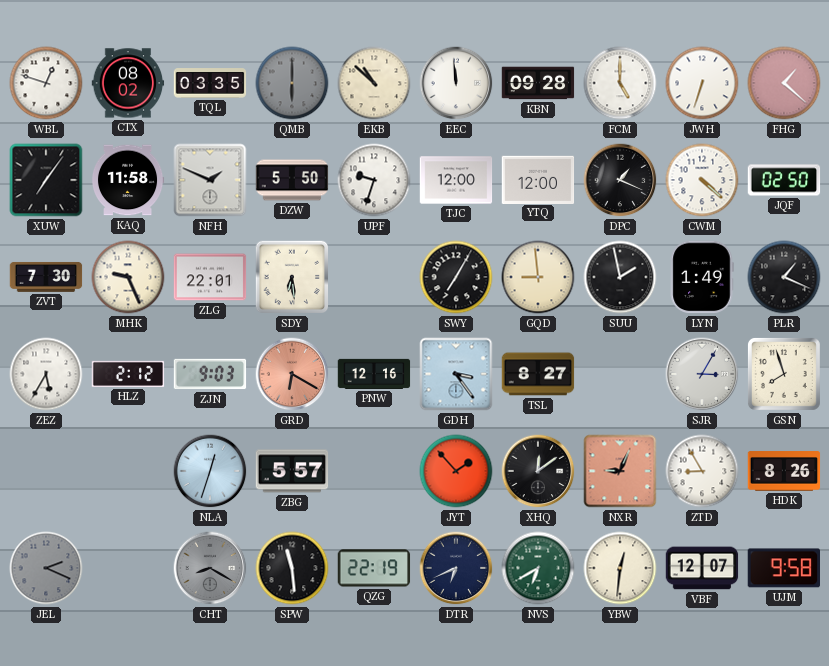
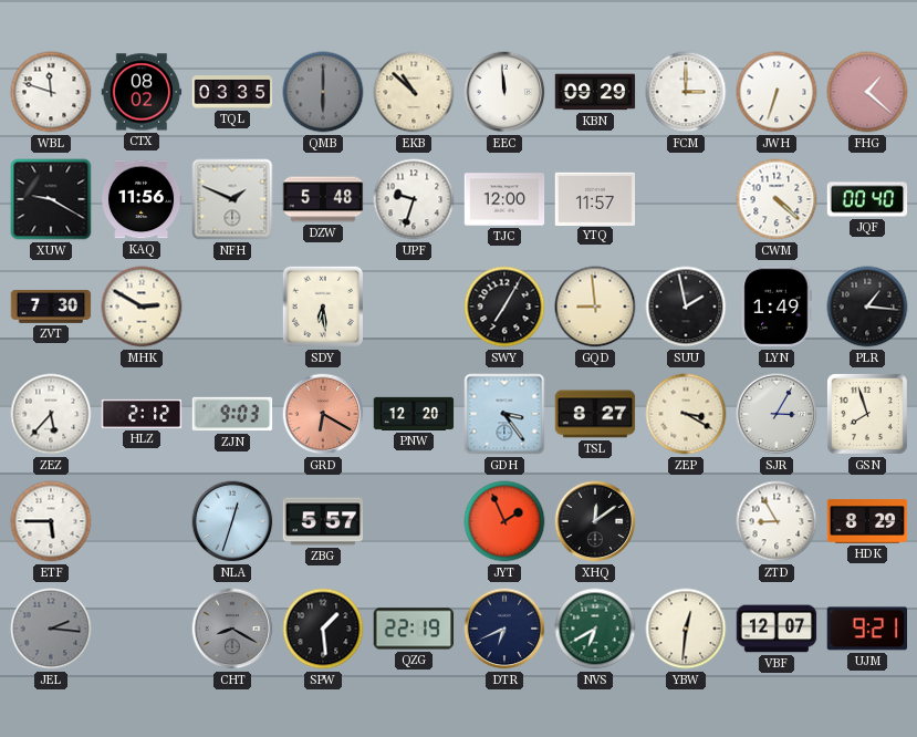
WBL: 12:48 -> 11:48
KBN: 09:28 -> 09:29
FCM: 5:00 -> 3:00
XUW: 7:06 -> 9:20
KAQ: 11:58 -> 11:56
DZW: 5:50 -> 5:48
YTQ: 12:00 -> 11:57
DPC: 1:19 -> none
JQF: 02:50 -> 00:40
MHK: 9:26 -> 2:50
ZLG: 22:01 -> none
PLR: 1:19 -> 1:16
ZEZ: 5:35 -> 5:37
PNW: 12:16 -> 12:20
ZEP: none -> 3:20
ETF: none -> 5:45
JYT: 1:53 -> 1:56
NXR: 9:04 -> none
HDK: 8:26 -> 8:29
JEL: 2:19 -> 2:16
SPW: 11:29 -> 1:29
UJM: 9:58 -> 9:21
